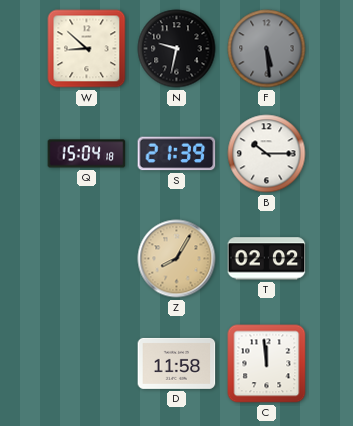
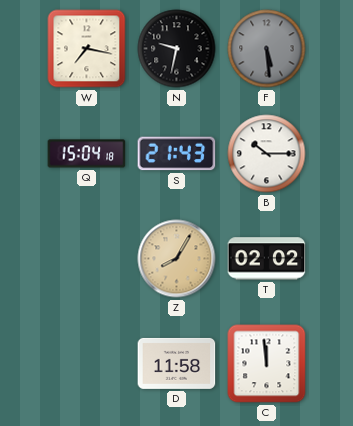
W: 8:52 -> 7:17
S: 21:39 -> 21:43
